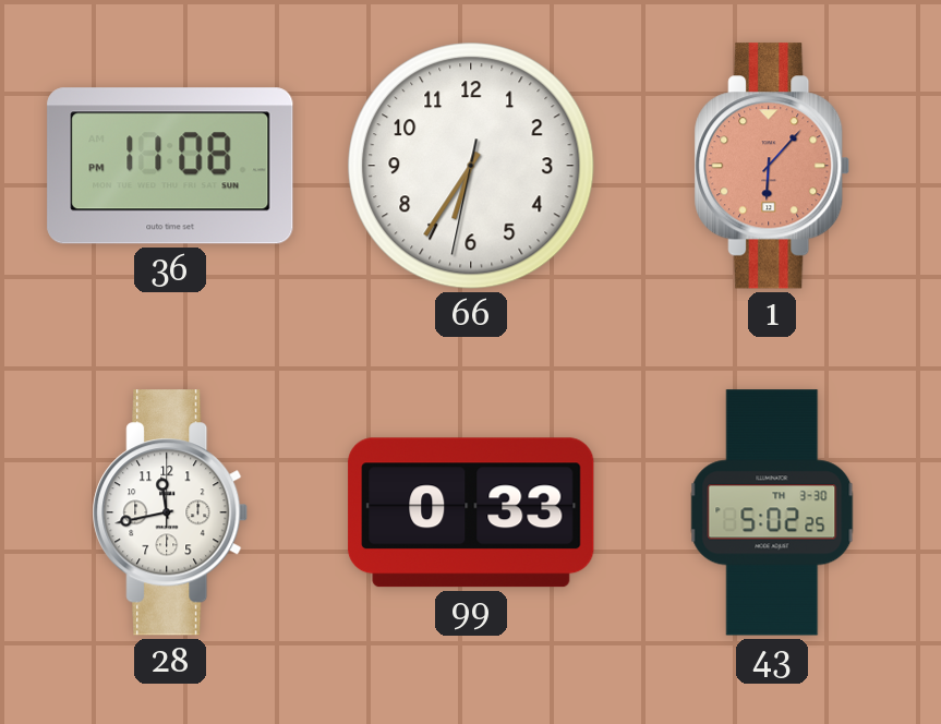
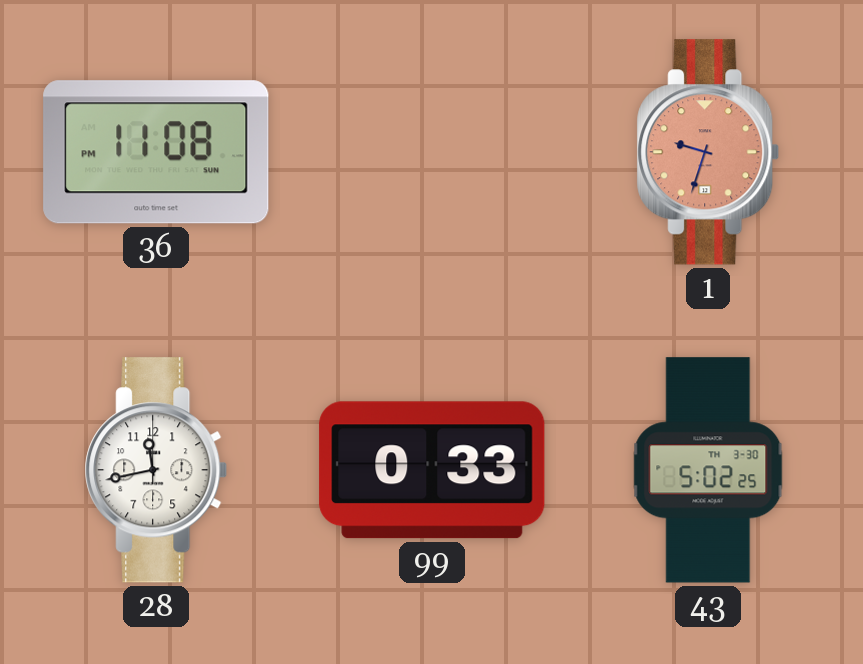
66: 6:35 -> none
1: 6:07 -> 9:33
